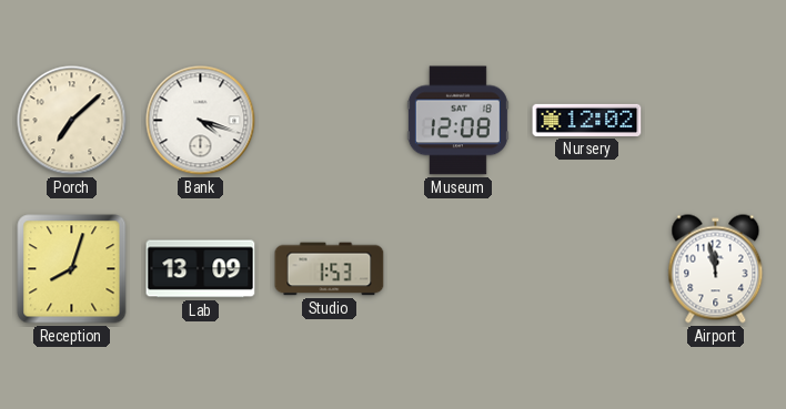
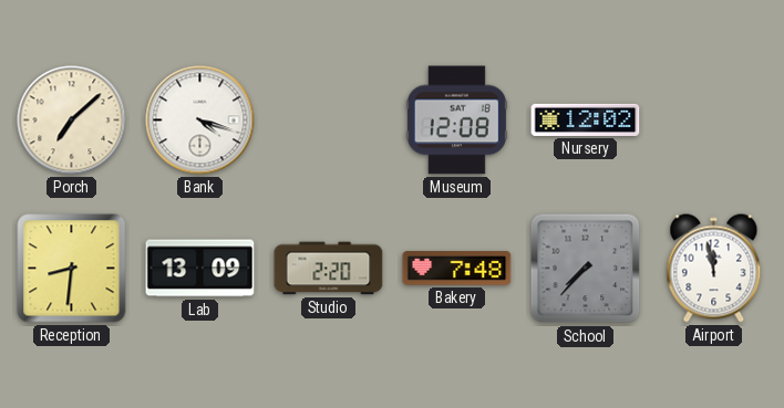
Reception: 8:03 -> 8:31
Studio: 1:53 -> 2:20
Bakery: none -> 7:48
School: none -> 7:37
